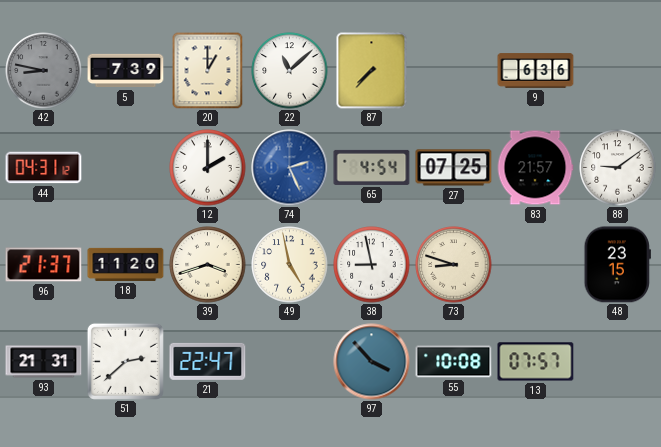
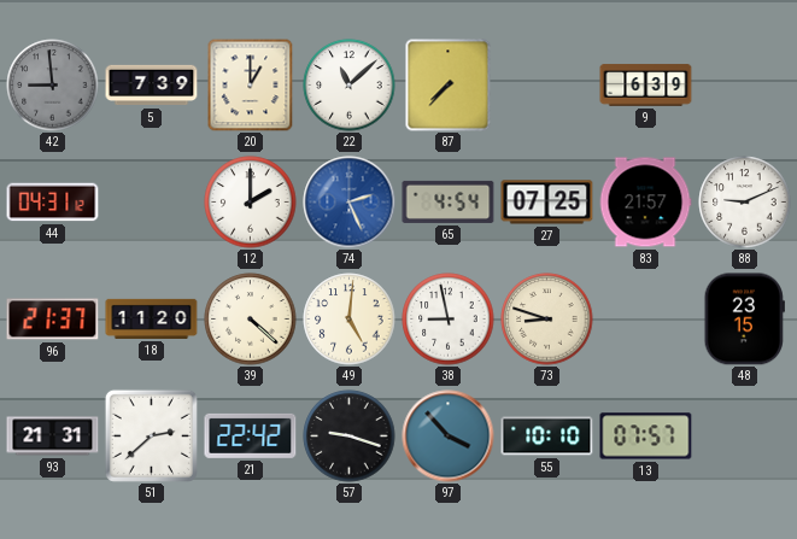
42: 8:47 -> 8:59
9: 6:36 -> 6:39
88: 9:09 -> 9:11
39: 3:42 -> 4:22
49: 4:58 -> 5:01
21: 22:47 -> 22:42
57: none -> 9:18
55: 10:08 -> 10:10
